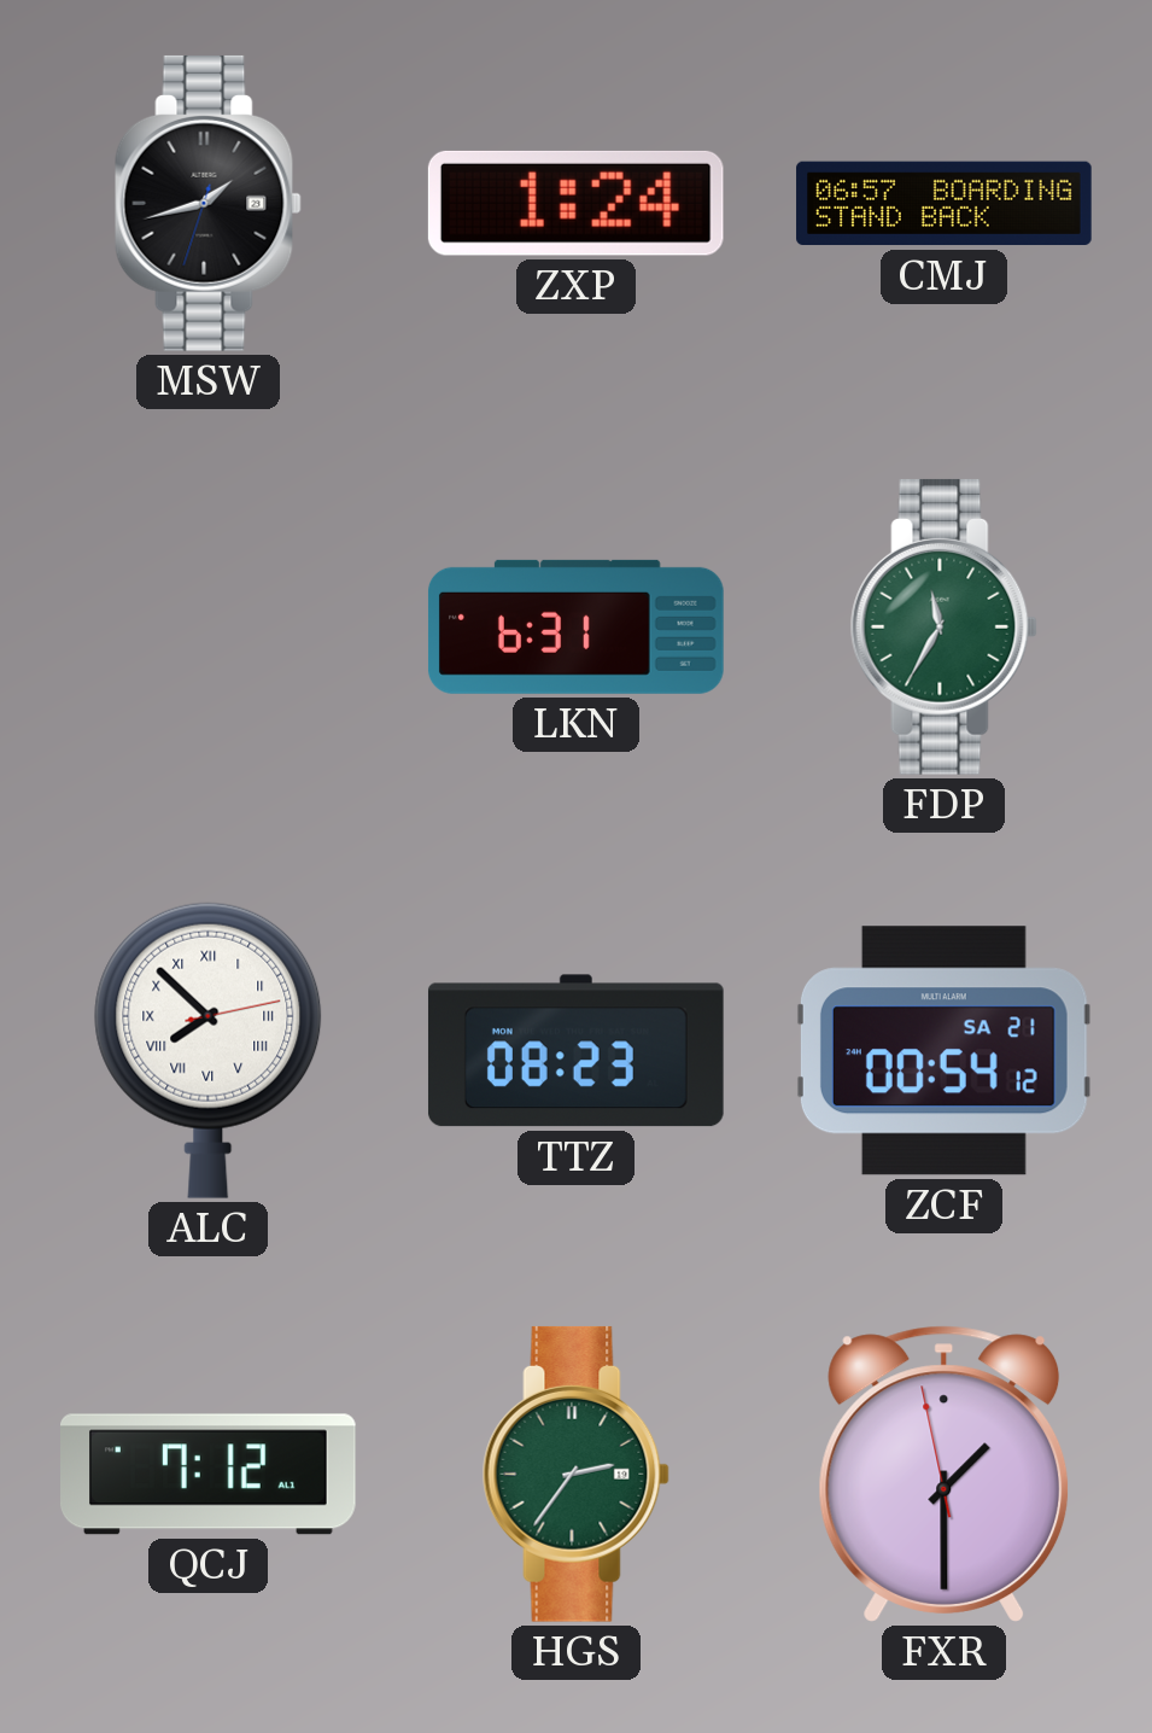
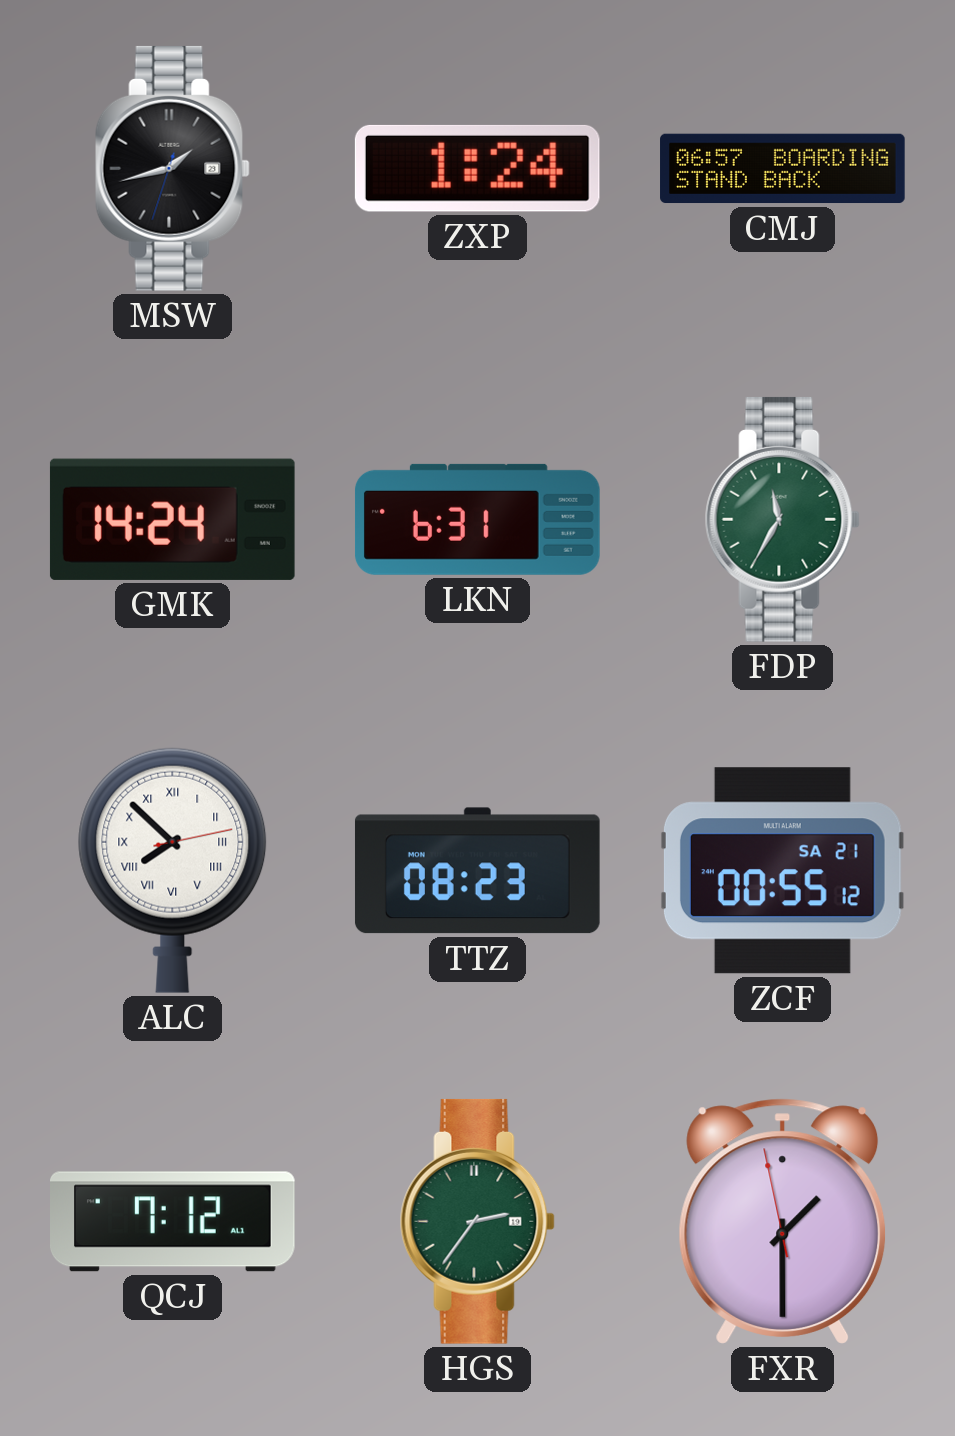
GMK: none -> 14:24
ZCF: 00:54 -> 00:55
